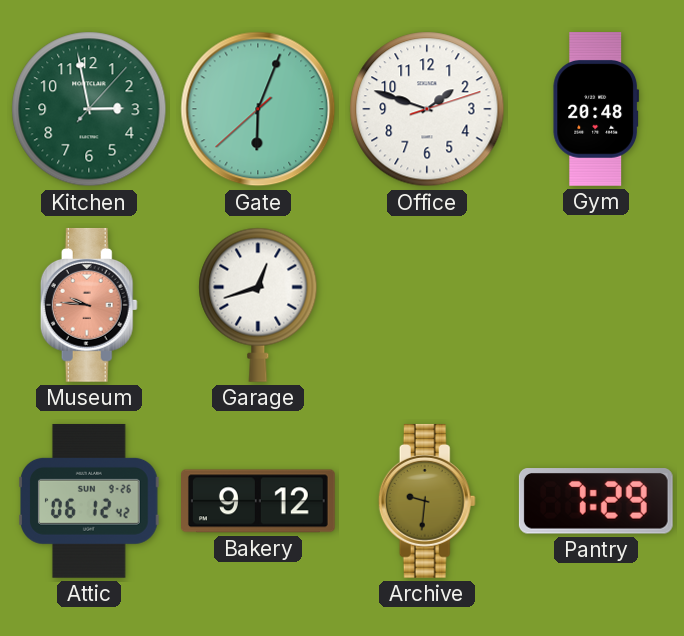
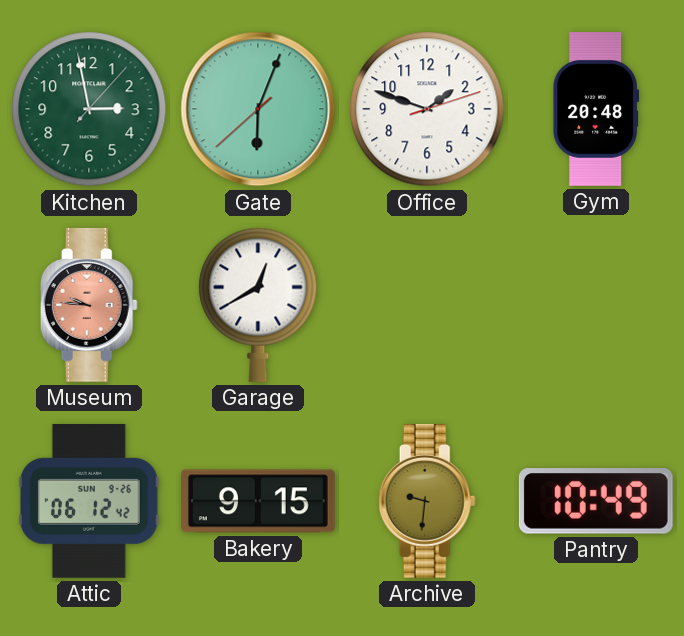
Garage: 12:42 -> 12:40
Bakery: 9:12 -> 9:15
Pantry: 7:29 -> 10:49
